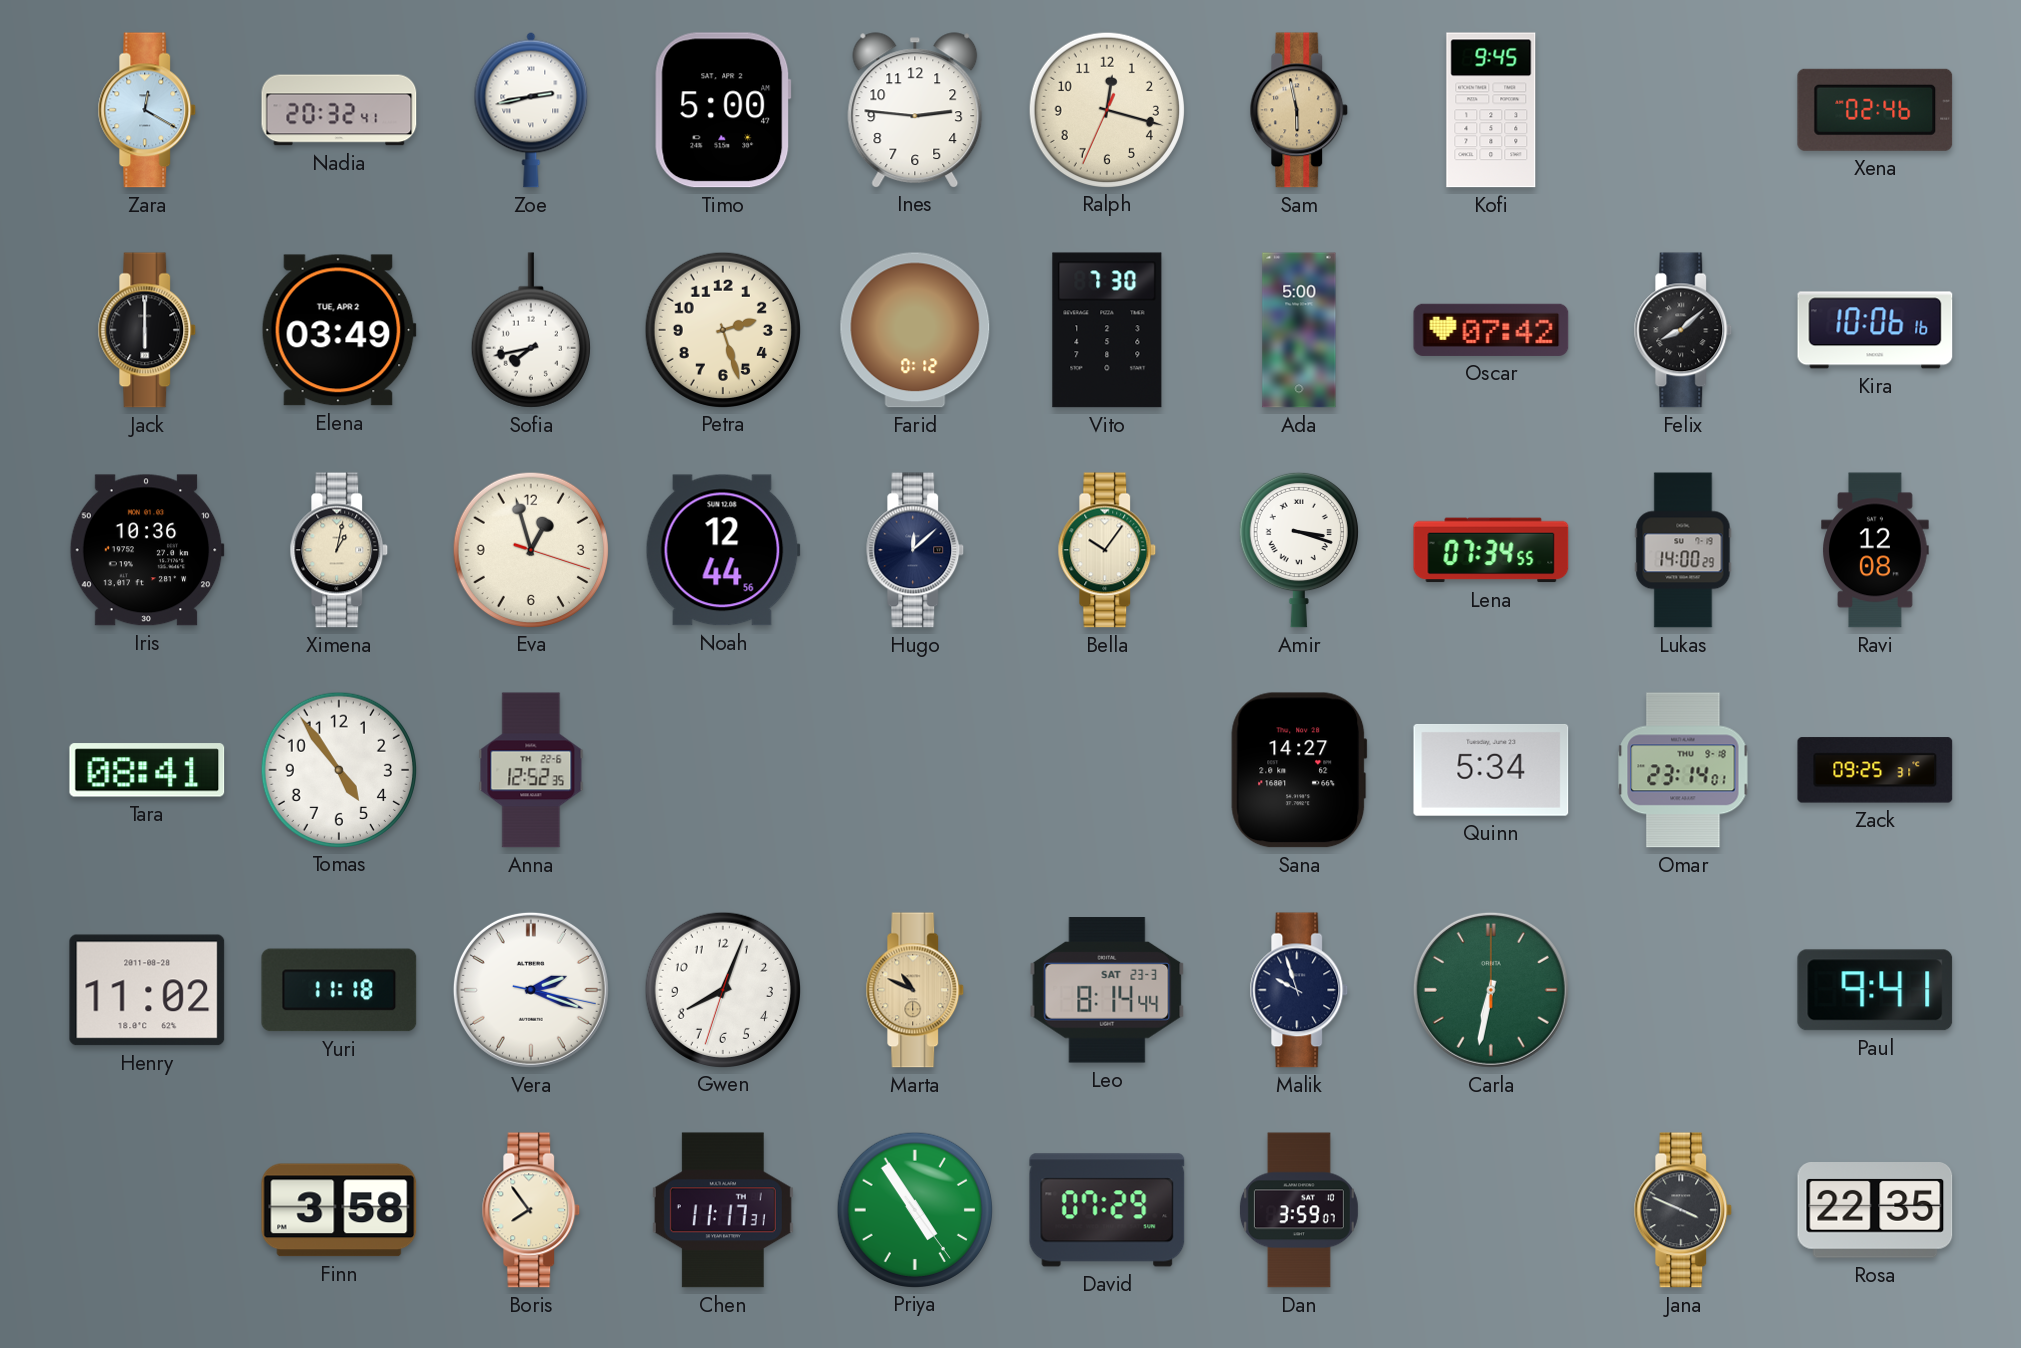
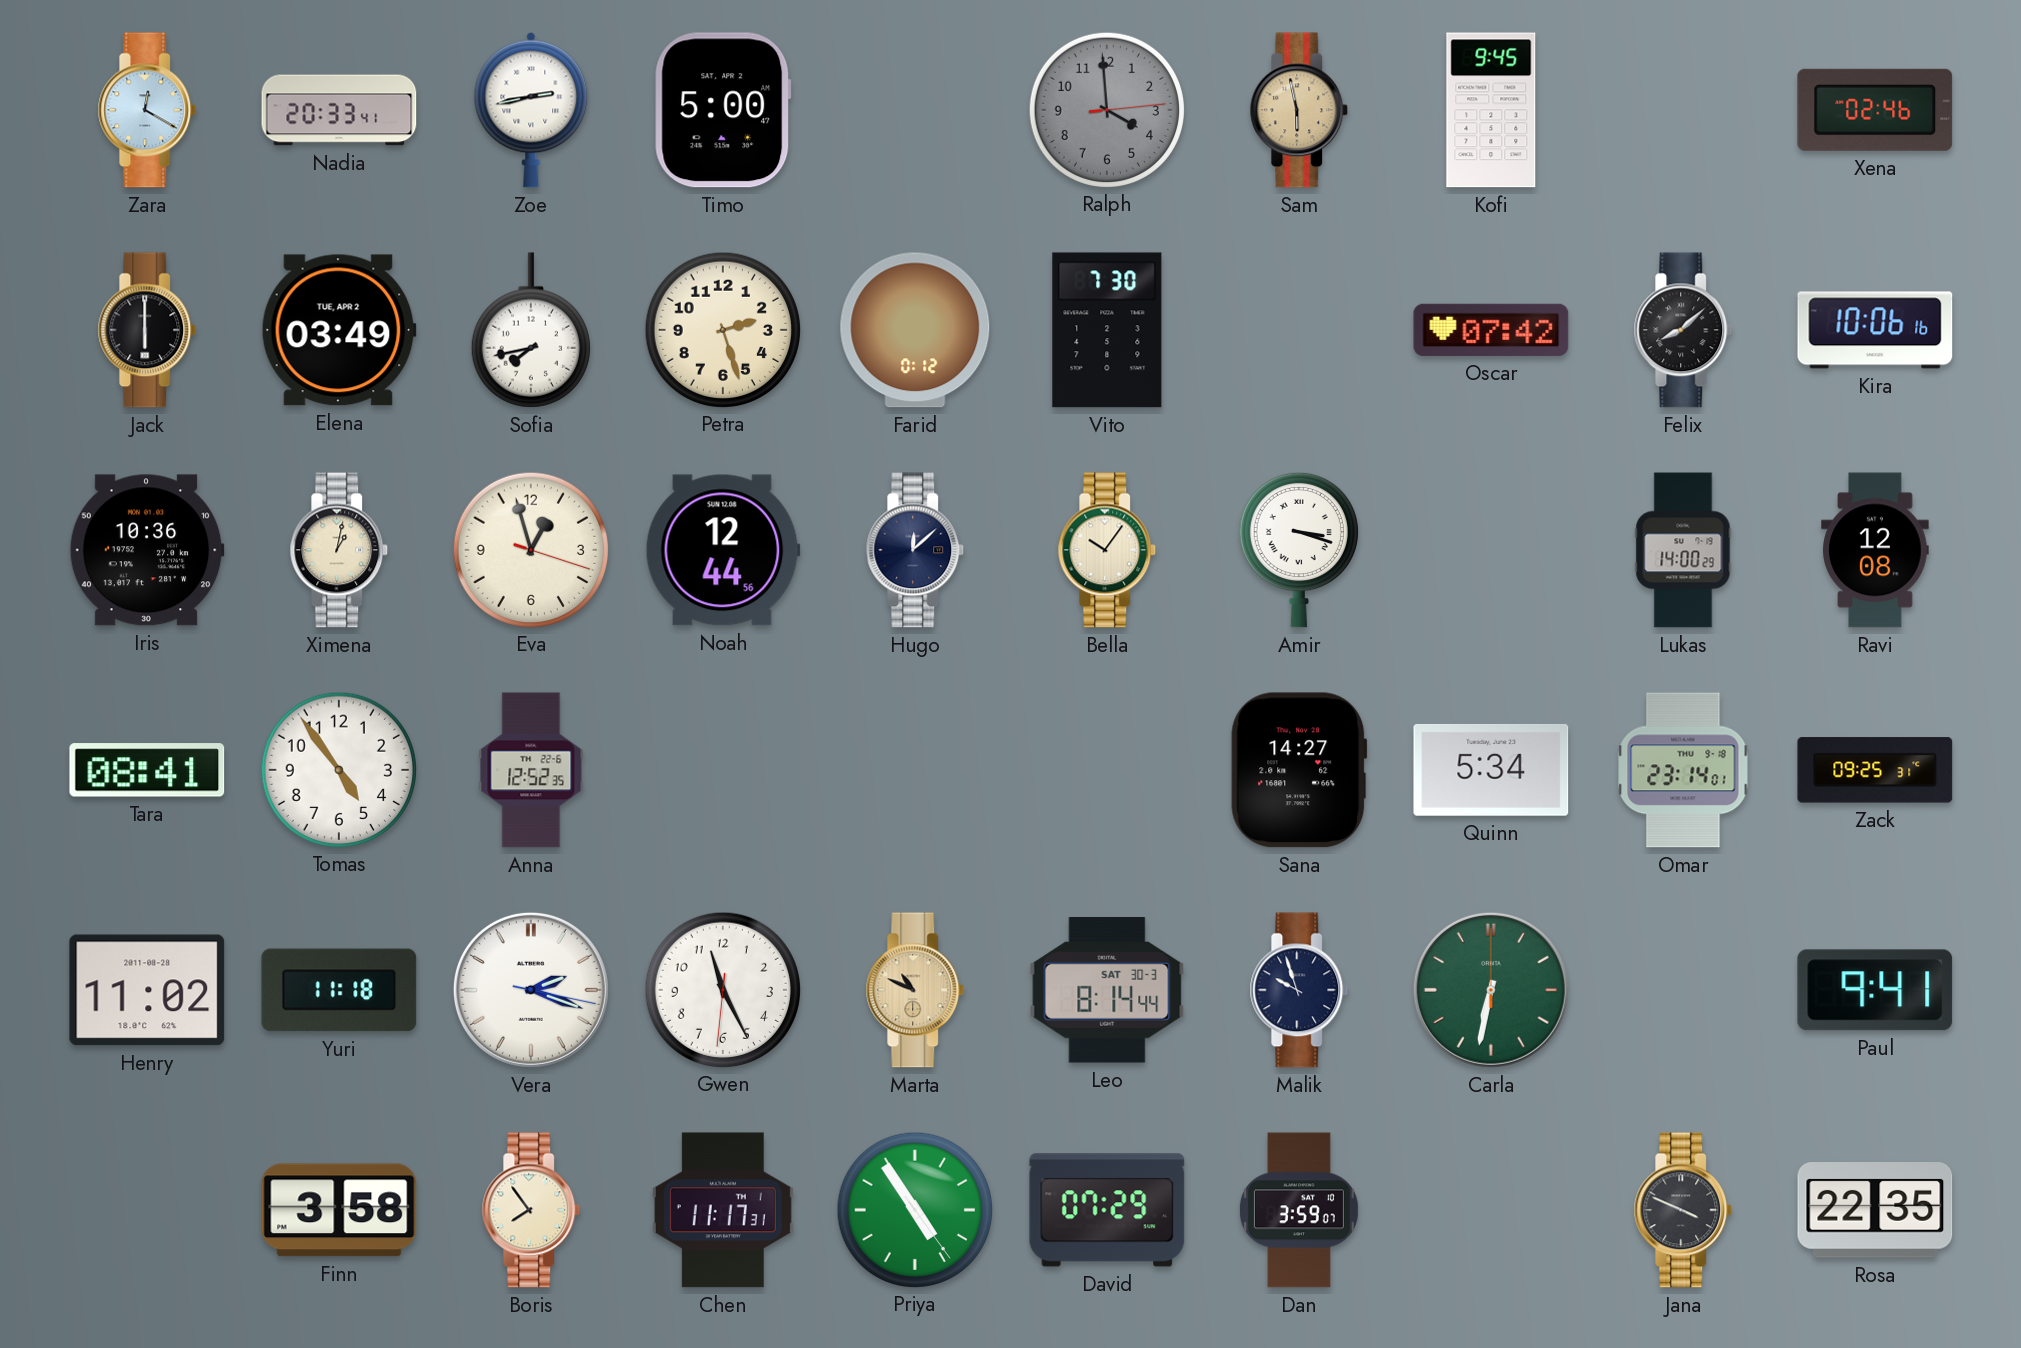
Nadia: 20:32 -> 20:33
Ines: 2:46 -> none
Ralph: 12:17 -> 3:59
Ralph dial: cream -> grey
Ada: 5:00 -> none
Lena: 07:34 -> none
Gwen: 8:03 -> 11:25
Leo date: SAT 23-3 -> SAT 30-3
